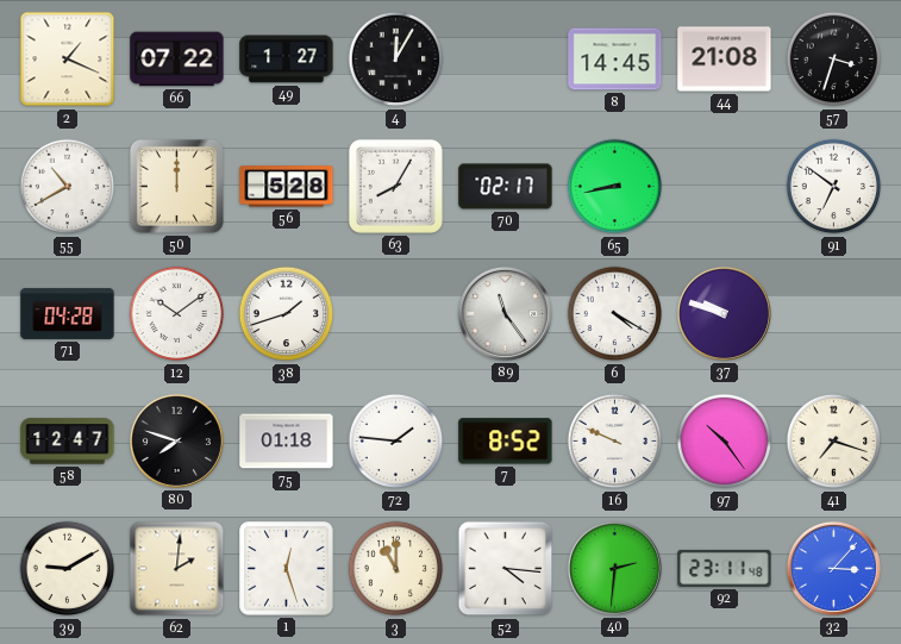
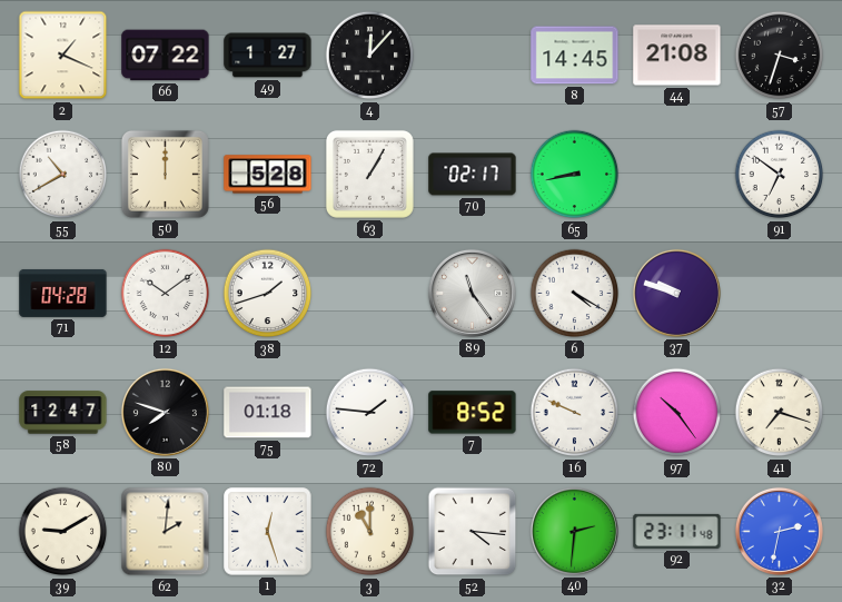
4: 12:05 -> 12:07
63: 8:05 -> 1:05
32: 3:07 -> 2:32
